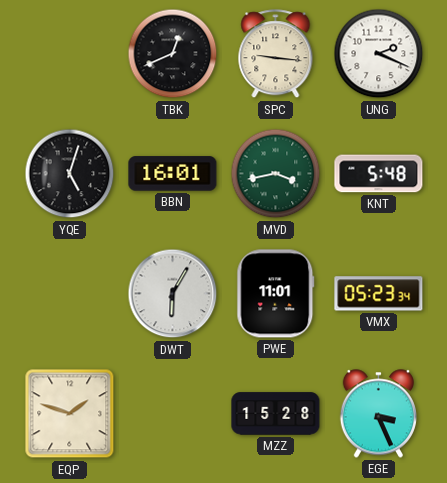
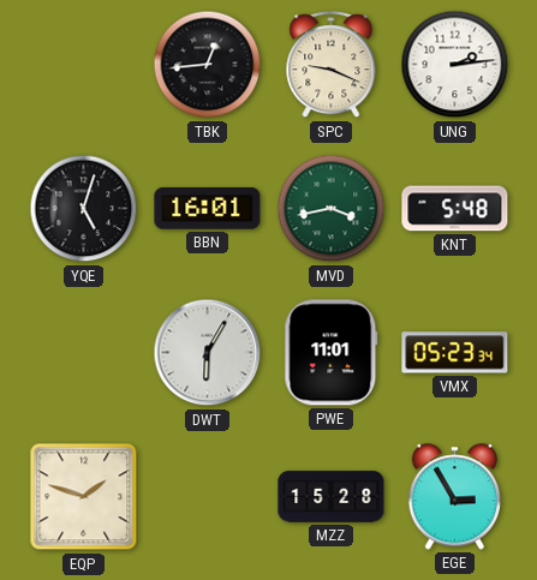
TBK: 12:41 -> 12:44
SPC: 9:16 -> 9:19
UNG: 2:19 -> 2:14
EGE: 3:26 -> 2:55
